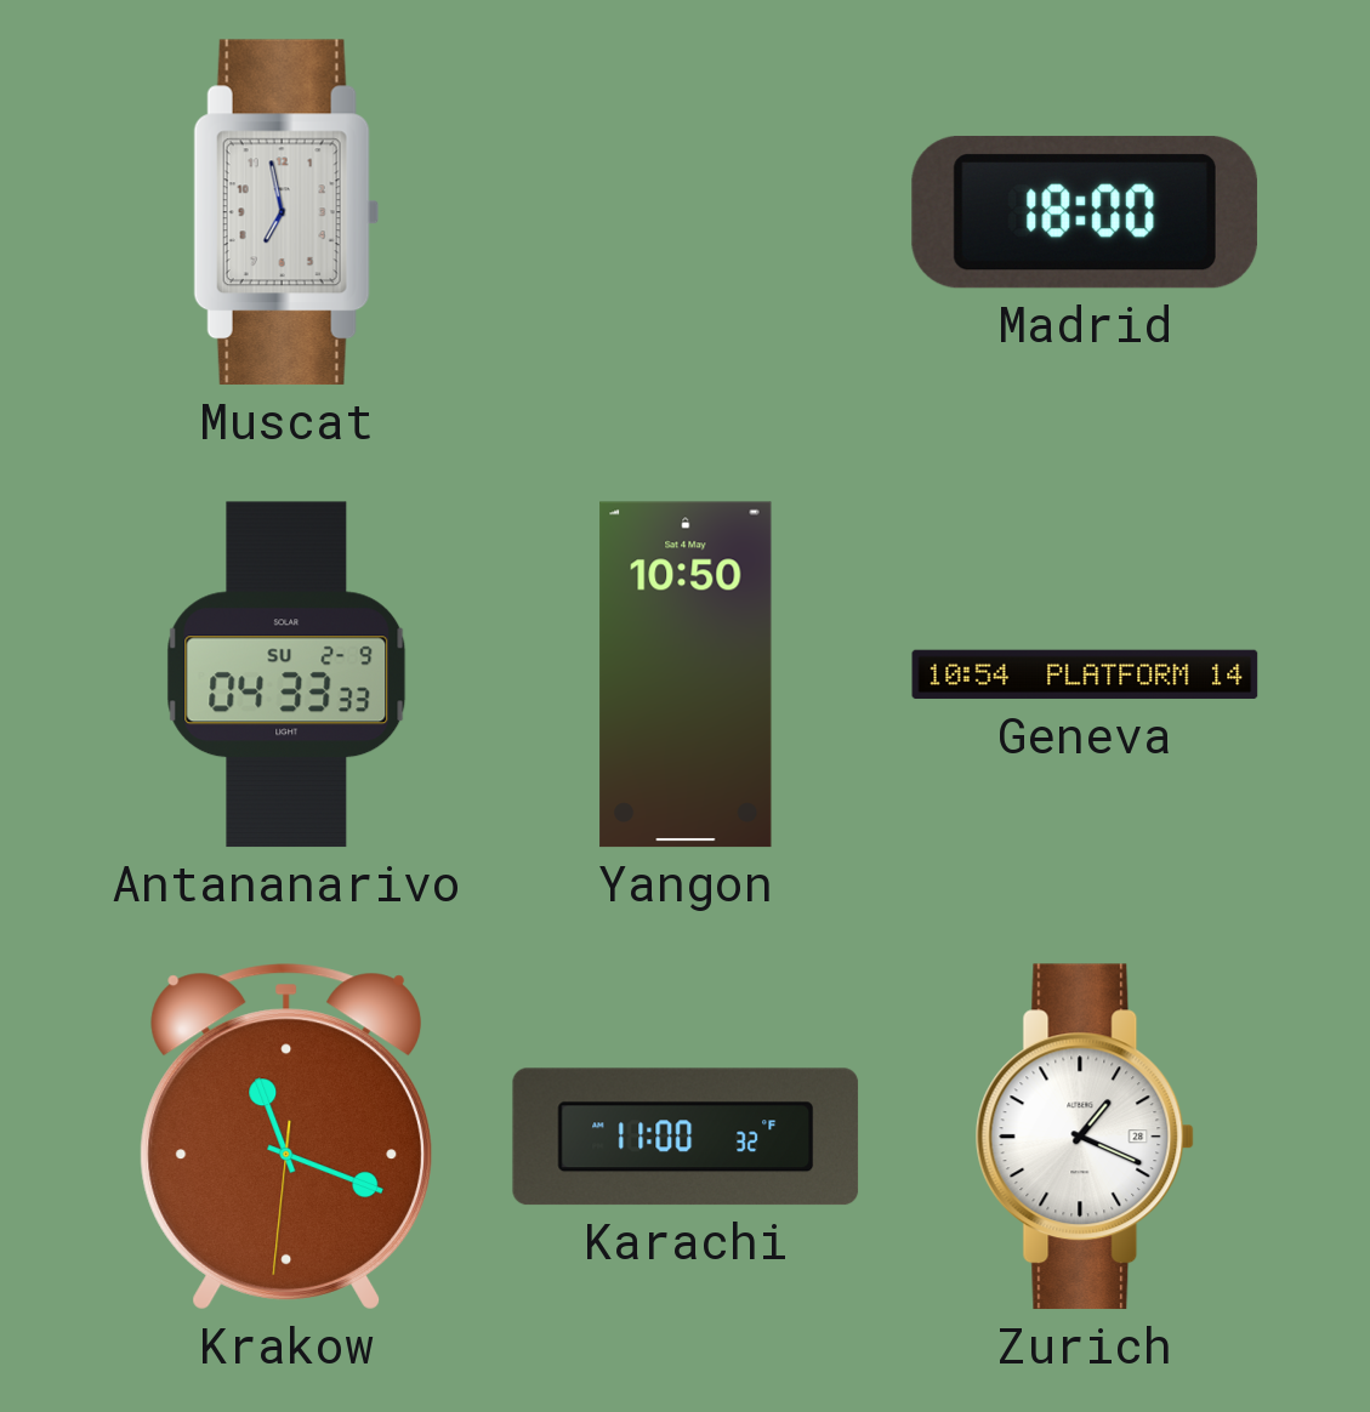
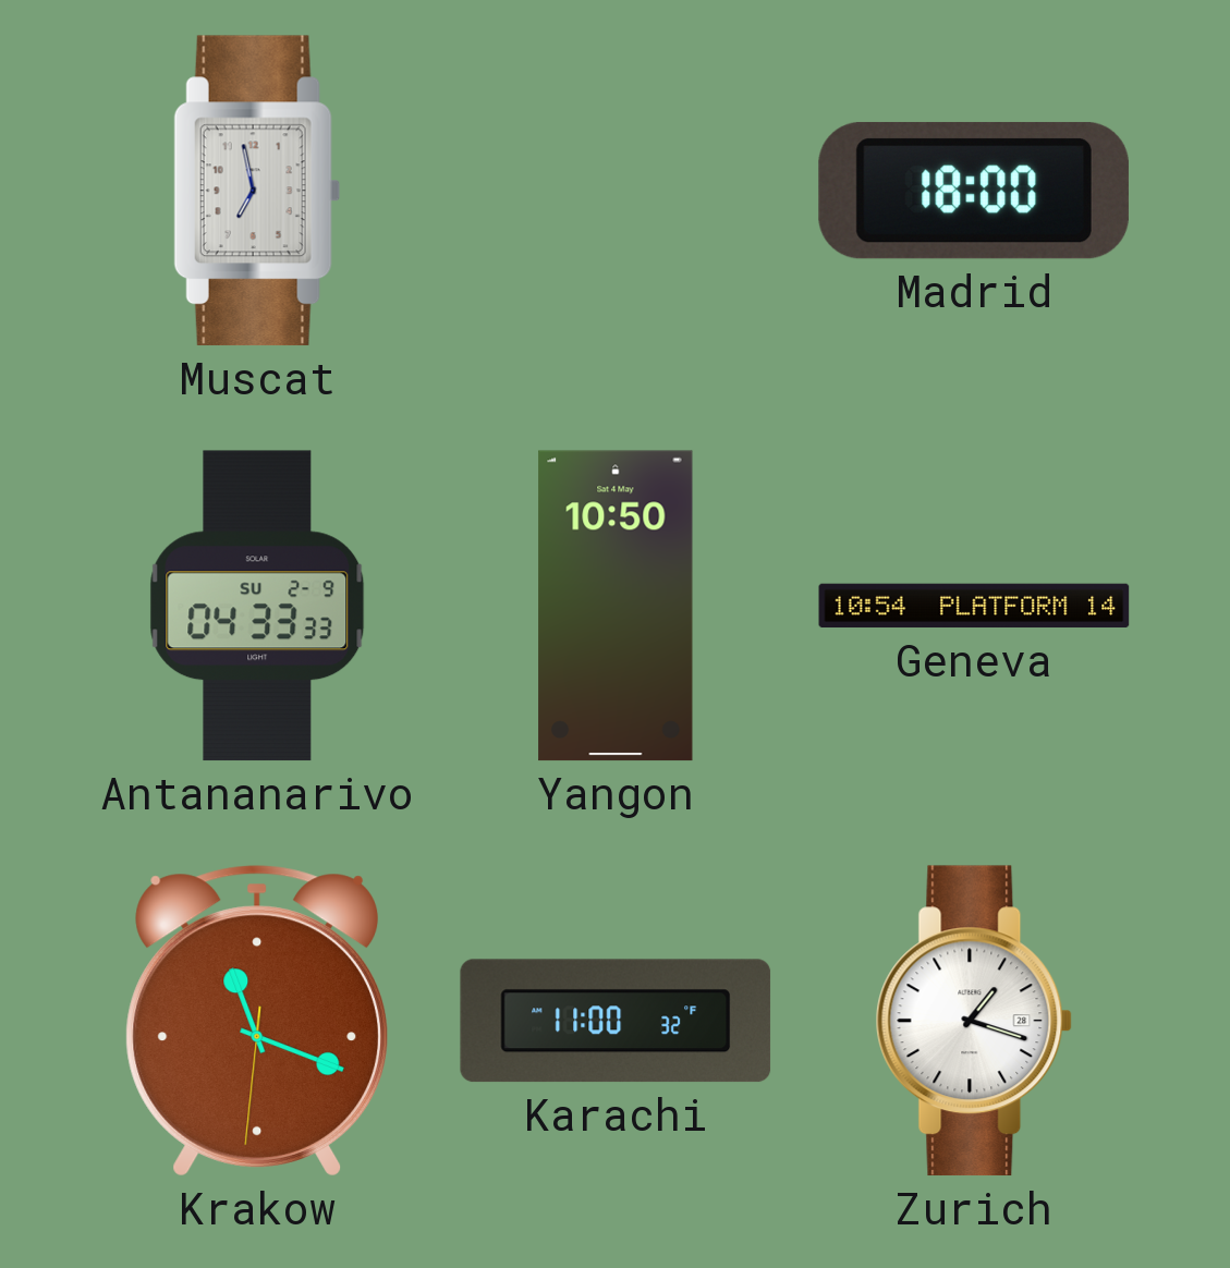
Zurich: 1:19 -> 1:18
